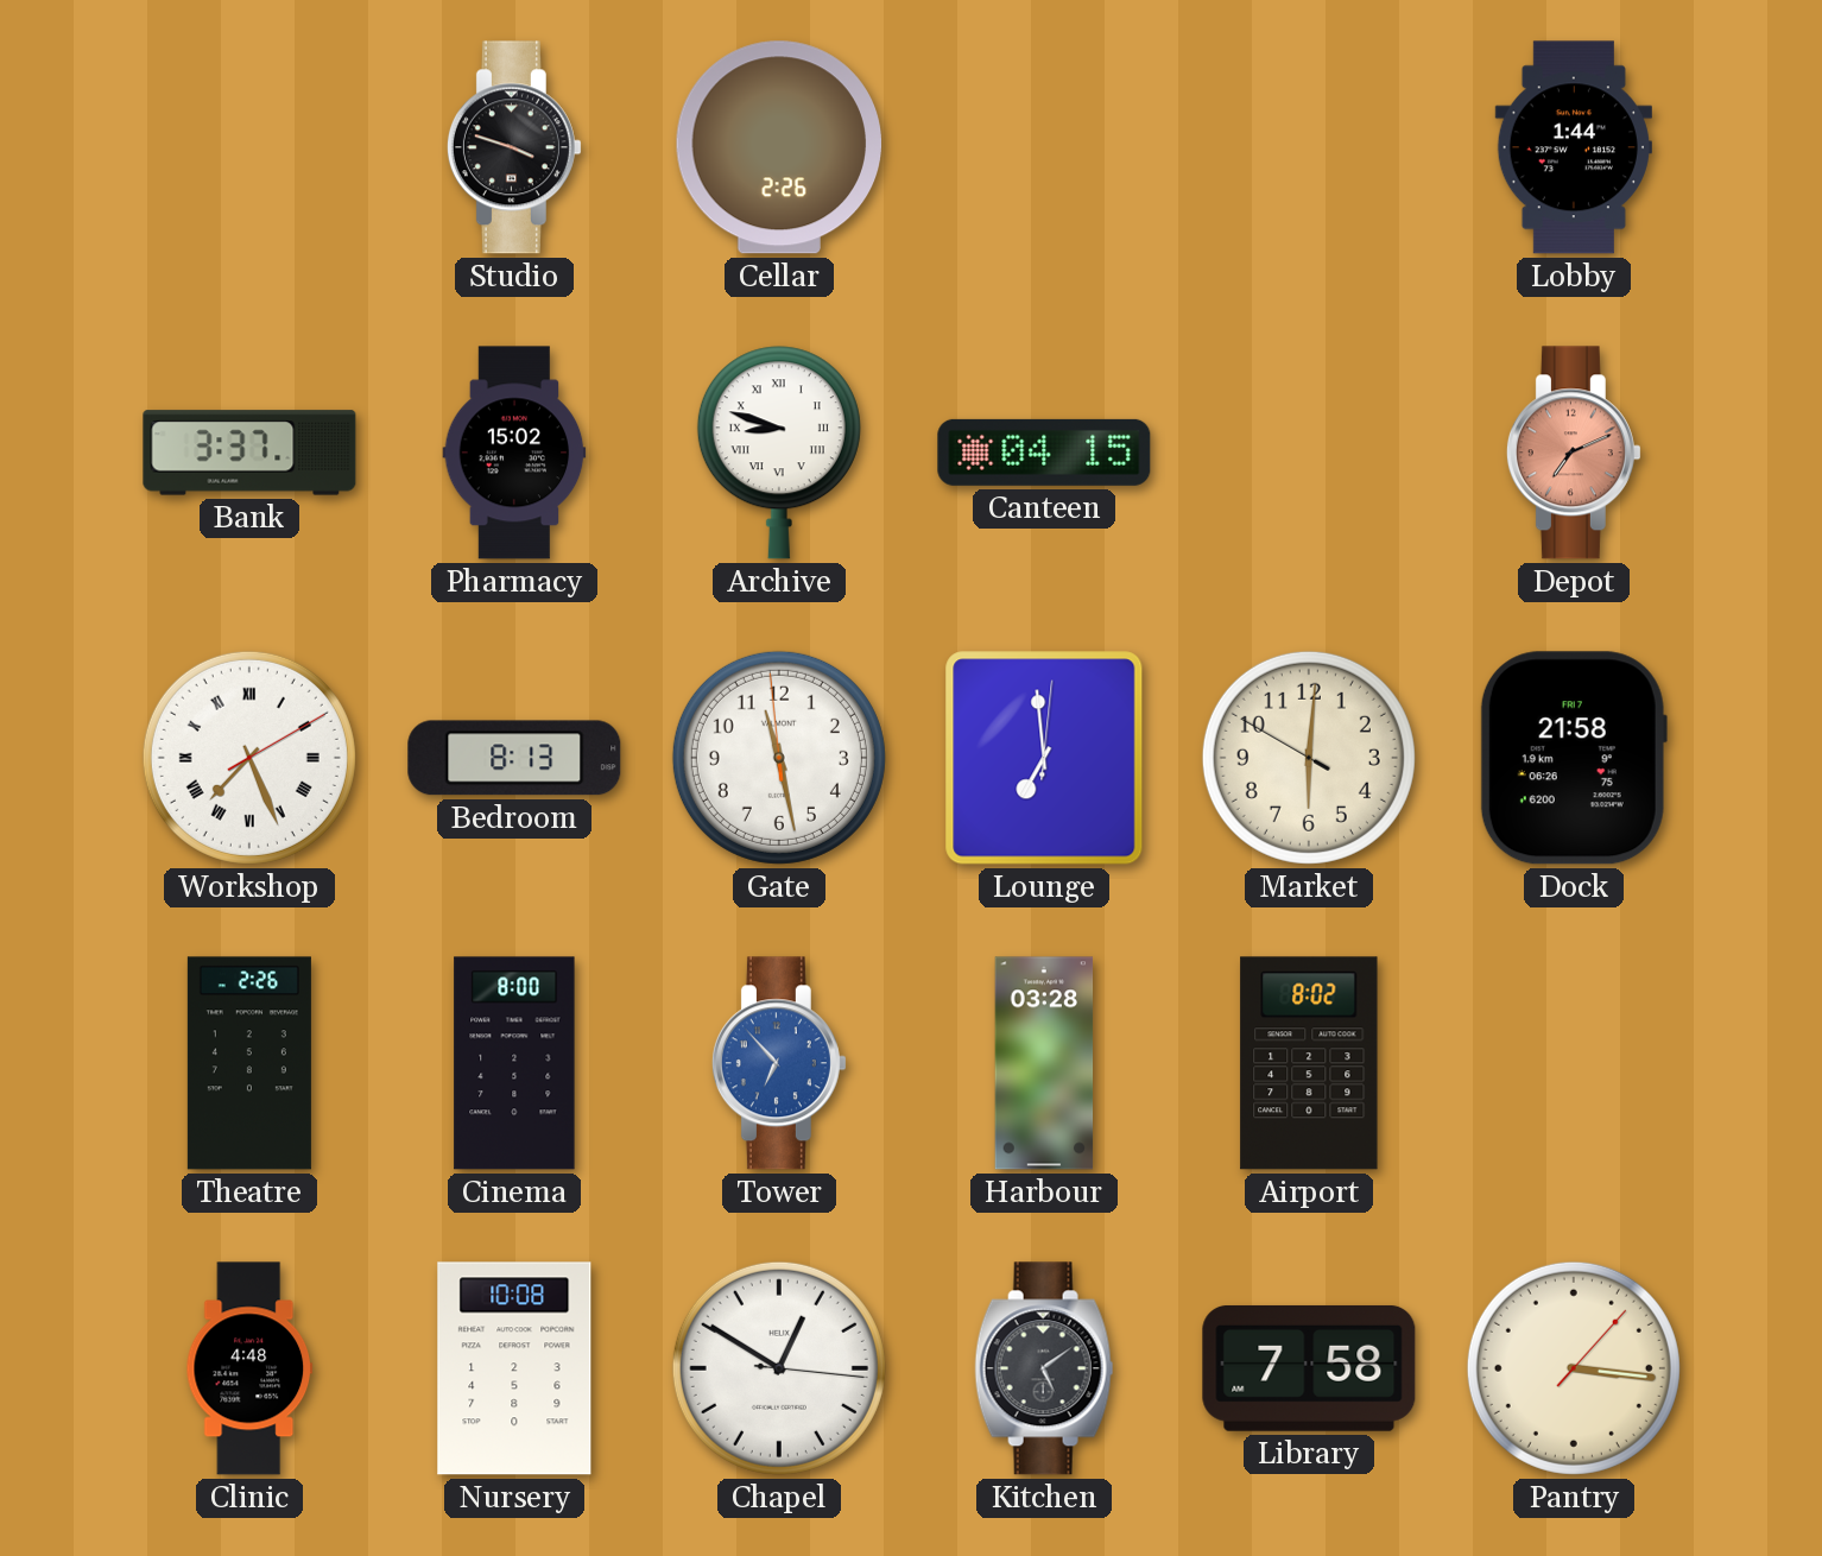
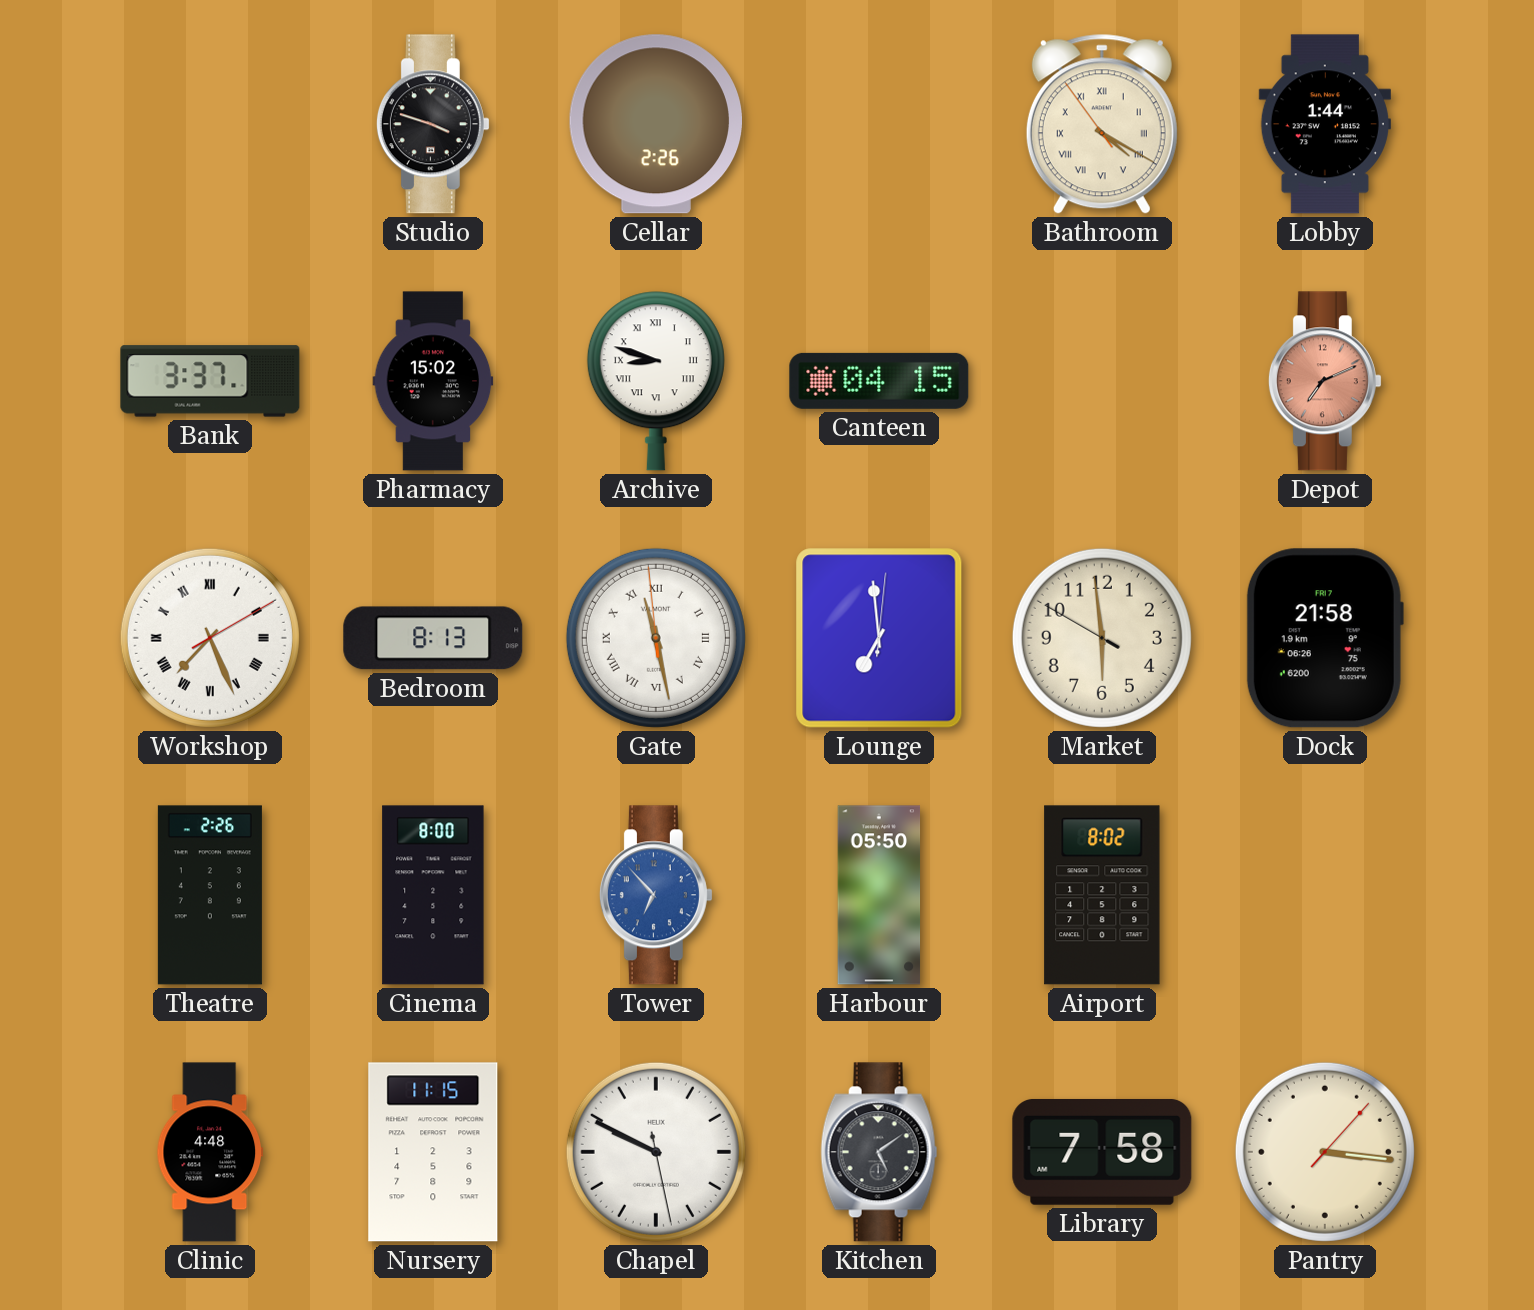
Bathroom: none -> 4:19
Gate numerals: Arabic -> Roman
Market: 6:00 -> 5:58
Harbour: 03:28 -> 05:50
Nursery: 10:08 -> 11:15
Chapel: 12:50 -> 9:49
